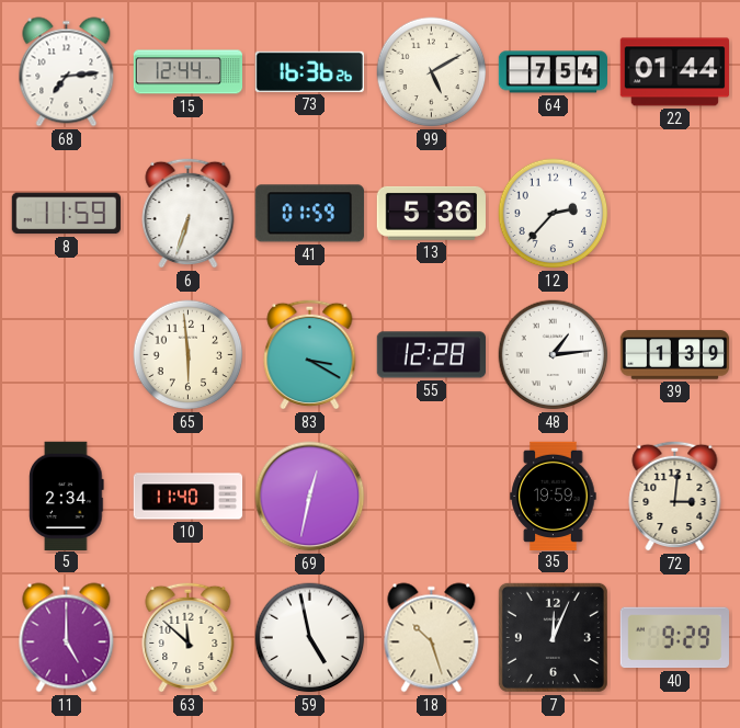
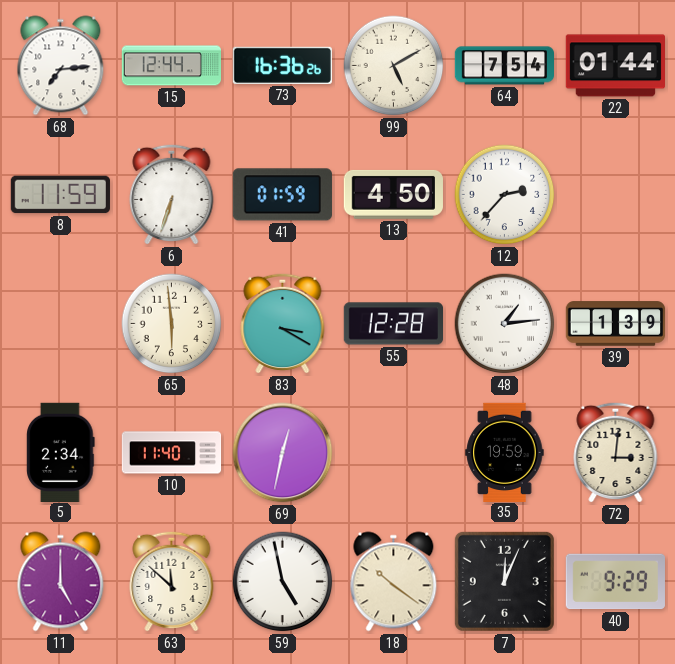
13: 5:36 -> 4:50
18: 10:27 -> 10:21
